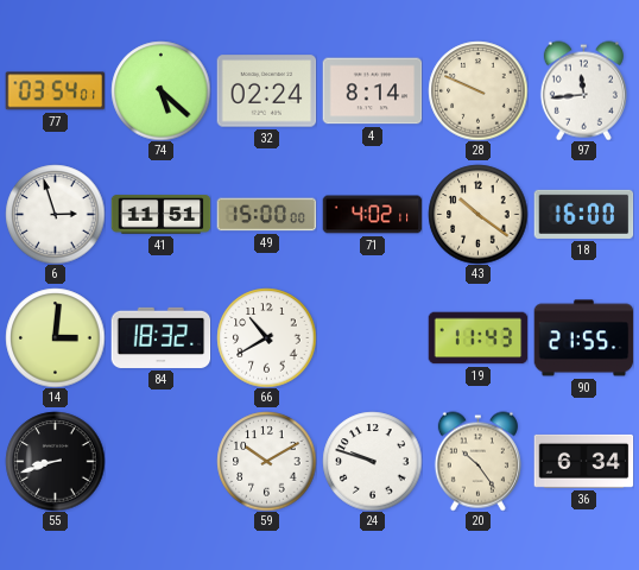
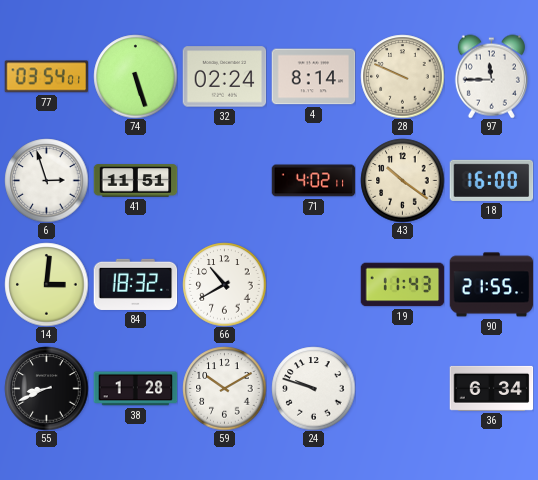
74: 5:22 -> 5:27
97: 11:44 -> 11:45
49: 15:00 -> none
55: 8:42 -> 8:41
38: none -> 1:28
20: 10:24 -> none
